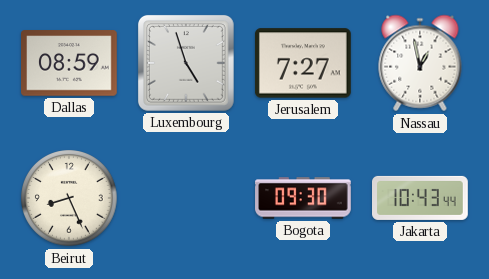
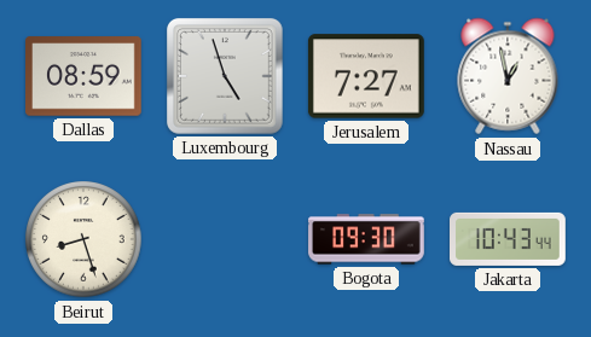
Beirut: 8:26 -> 8:27
